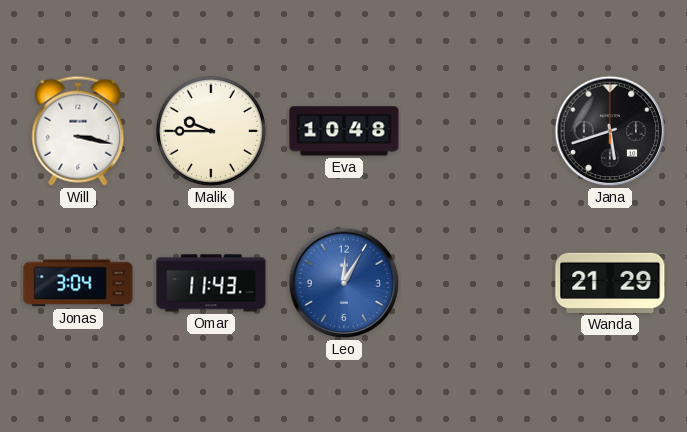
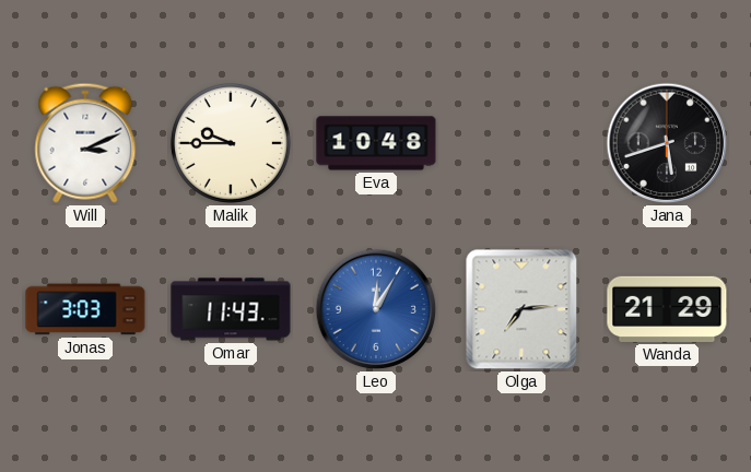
Will: 3:17 -> 3:11
Jonas: 3:04 -> 3:03
Olga: none -> 7:14
